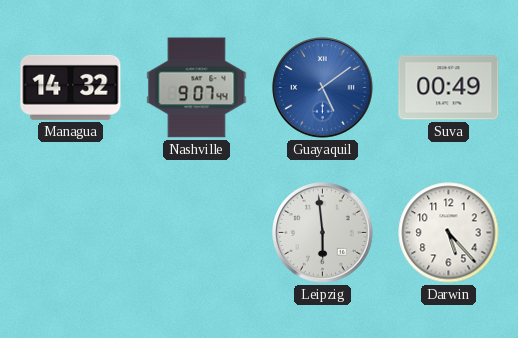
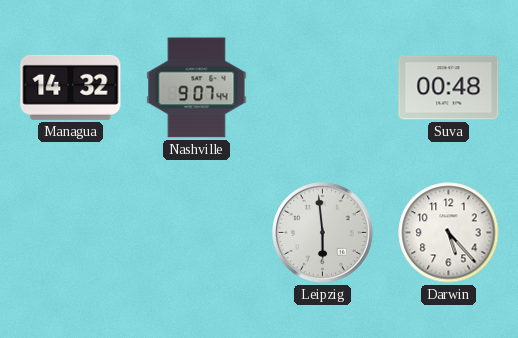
Guayaquil: 5:09 -> none
Suva: 00:49 -> 00:48
